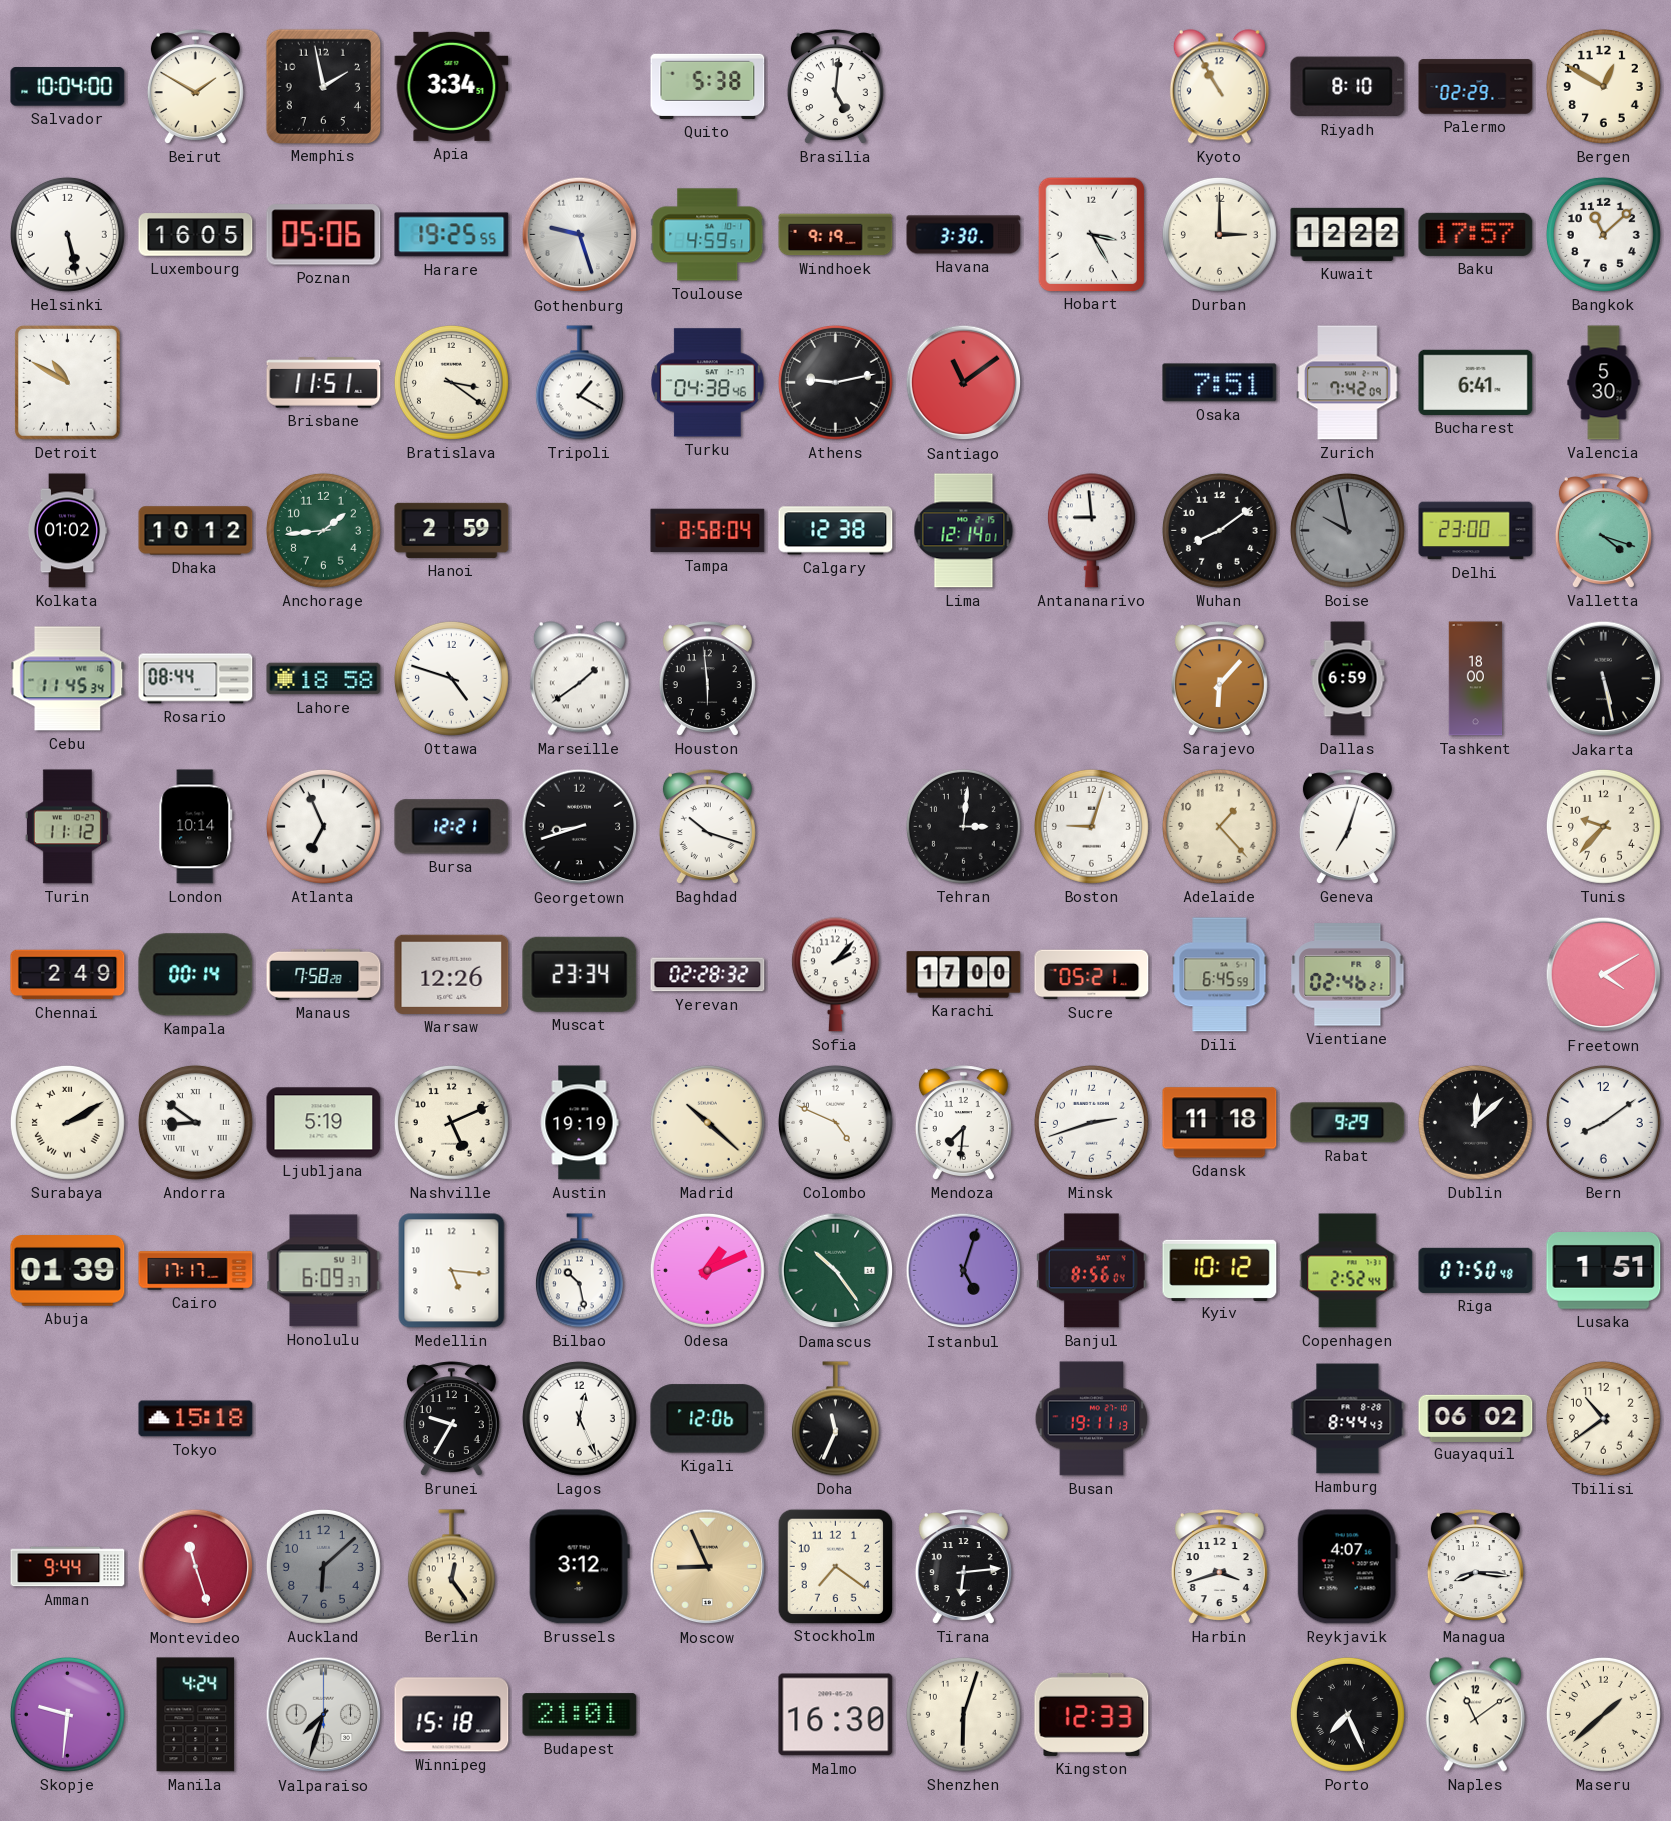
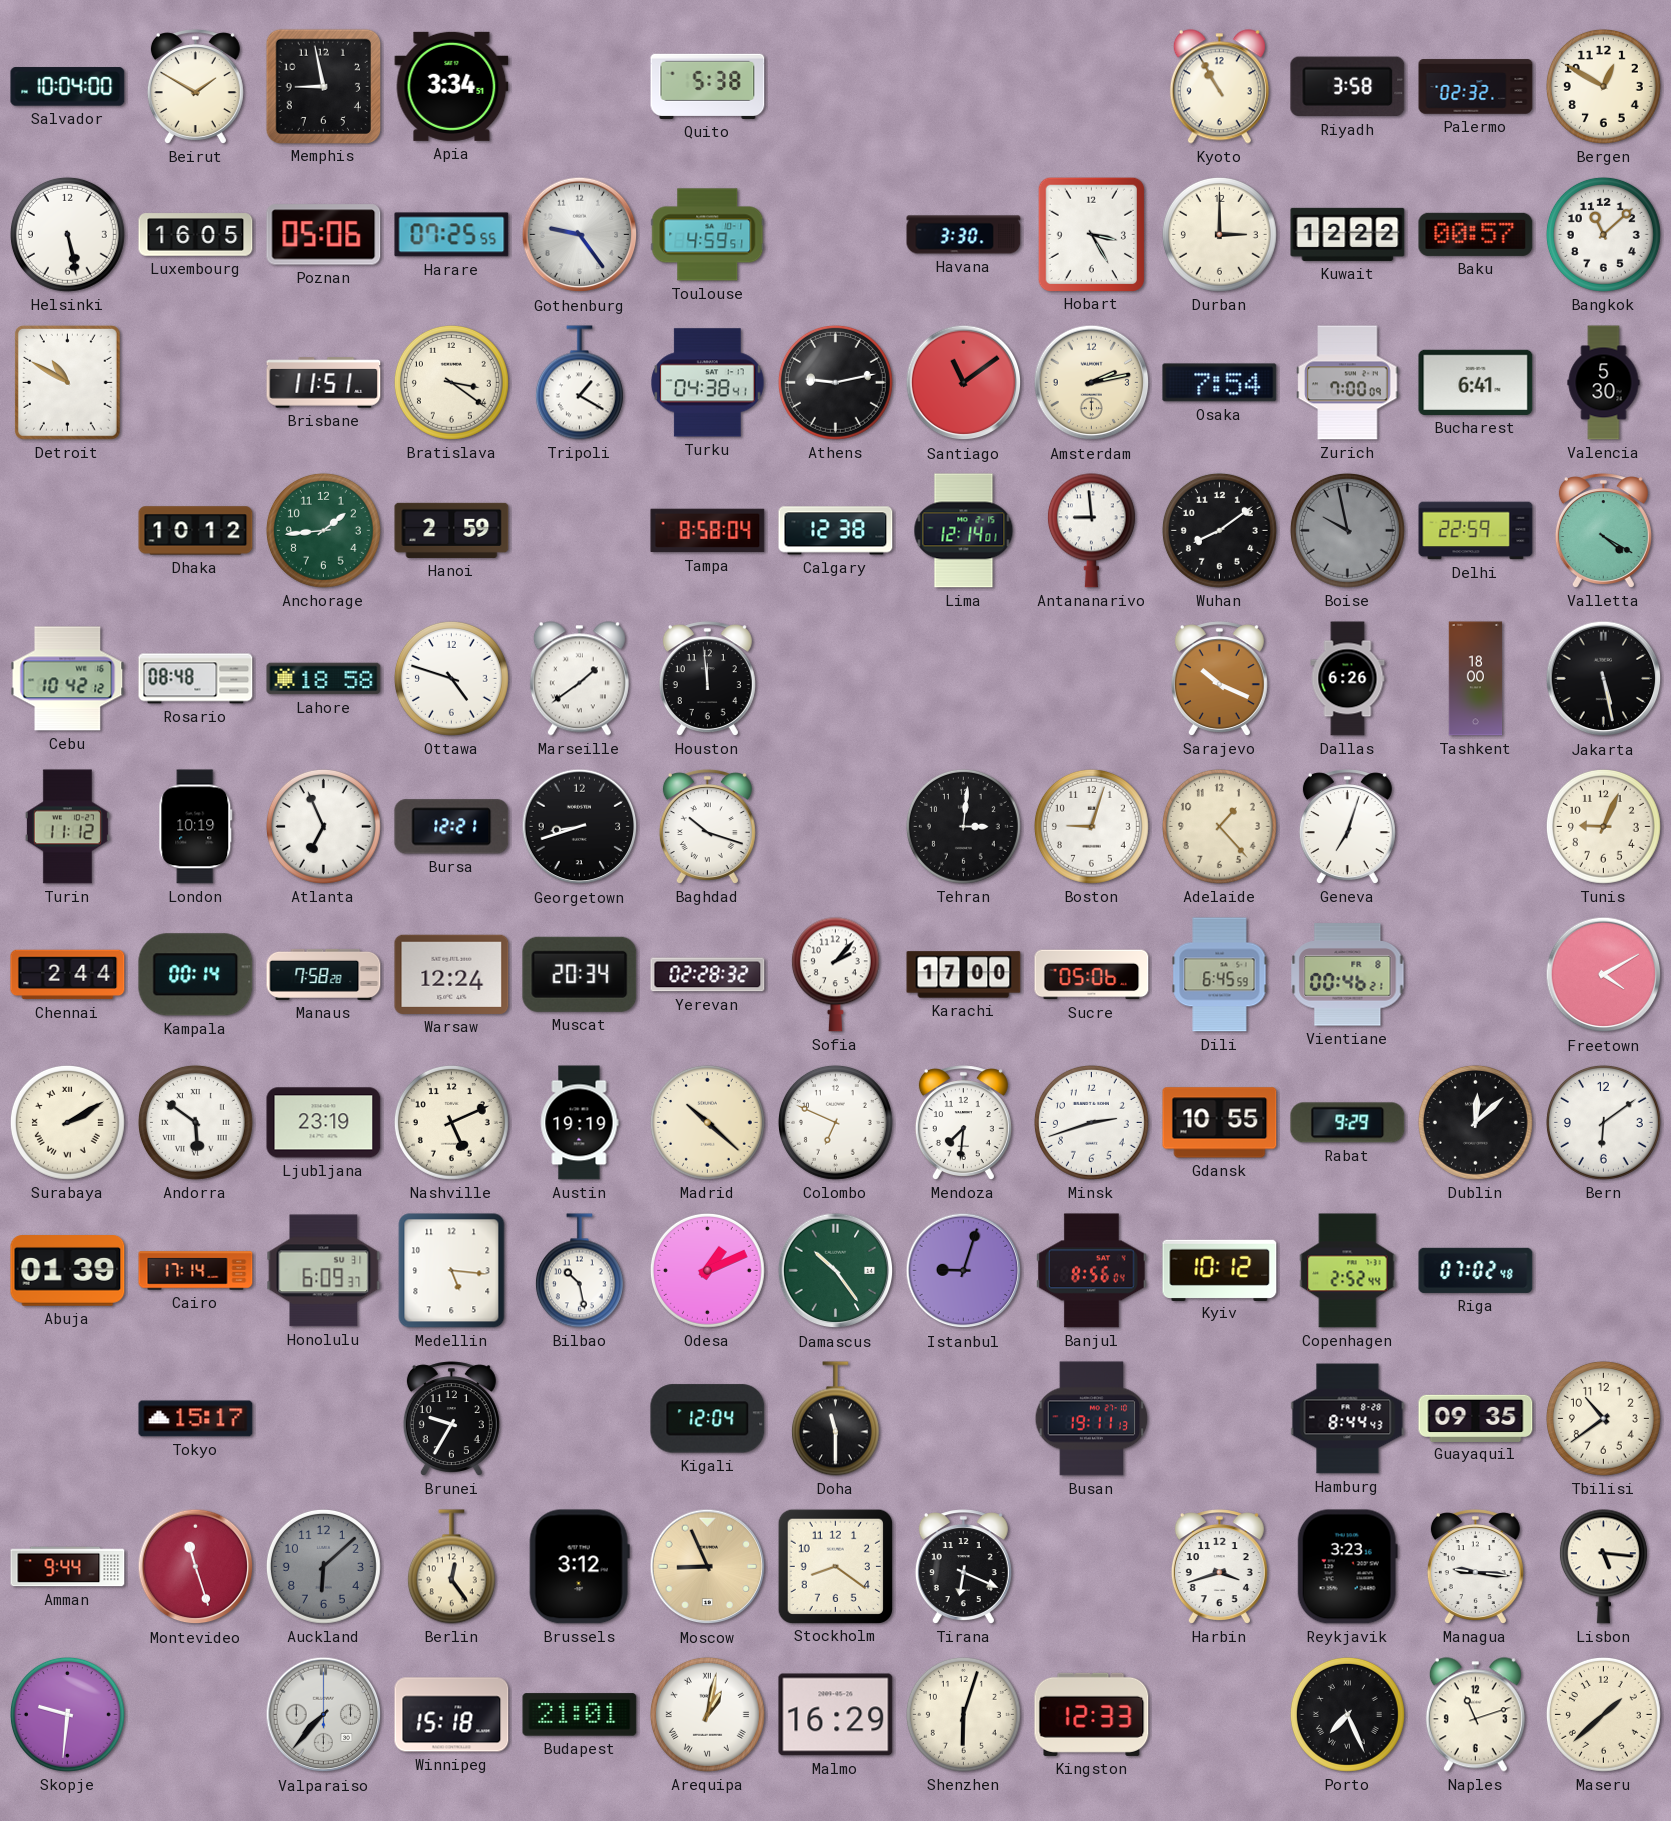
Memphis: 1:58 -> 8:58
Brasilia: 5:01 -> none
Riyadh: 8:10 -> 3:58
Palermo: 02:29 -> 02:32
Harare: 19:25 -> 07:25
Gothenburg: 9:27 -> 9:24
Windhoek: 9:19 -> none
Baku: 17:57 -> 00:57
Turku: 04:38:46 -> 04:38:41
Amsterdam: none -> 2:13
Osaka: 7:51 -> 7:54
Zurich: 7:42 -> 7:00
Kolkata: 01:02 -> none
Delhi: 23:00 -> 22:59
Valletta: 4:18 -> 4:20
Cebu: 11:45 -> 10:42
Rosario: 08:44 -> 08:48
Houston: 5:59 -> 11:59
Sarajevo: 6:07 -> 10:19
Dallas: 6:59 -> 6:26
London: 10:14 -> 10:19
Tunis: 9:37 -> 9:04
Chennai: 2:49 -> 2:44
Warsaw: 12:26 -> 12:24
Muscat: 23:34 -> 20:34
Sucre: 05:21 -> 05:06
Vientiane: 02:46 -> 00:46
Andorra: 8:51 -> 5:51
Ljubljana: 5:19 -> 23:19
Colombo: 4:49 -> 6:49
Gdansk: 11:18 -> 10:55
Bern: 8:09 -> 6:09
Cairo: 17:17 -> 17:14
Istanbul: 5:03 -> 9:03
Riga: 07:50 -> 07:02
Lusaka: 1:51 -> none
Tokyo: 15:18 -> 15:17
Lagos: 12:26 -> none
Kigali: 12:06 -> 12:04
Doha: 11:34 -> 11:30
Guayaquil: 06:02 -> 09:35
Stockholm: 7:21 -> 8:21
Tirana: 6:14 -> 6:19
Reykjavik: 4:07 -> 3:23
Managua: 8:16 -> 9:16
Lisbon: none -> 5:16
Manila: 4:24 -> none
Valparaiso: 7:33 -> 7:37
Arequipa: none -> 1:02
Malmo: 16:30 -> 16:29
Naples: 11:09 -> 11:12
